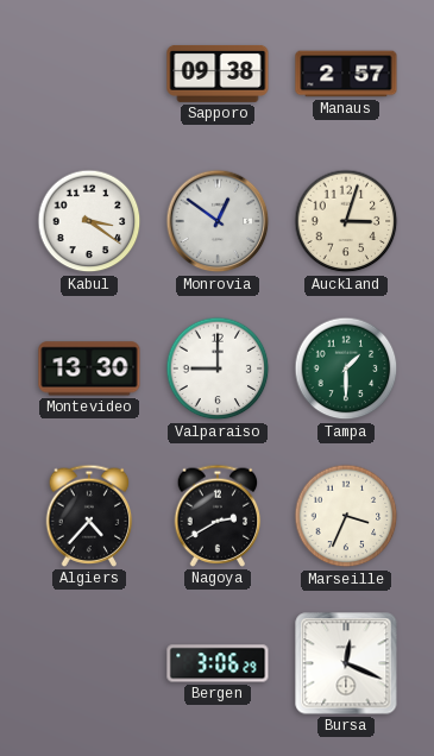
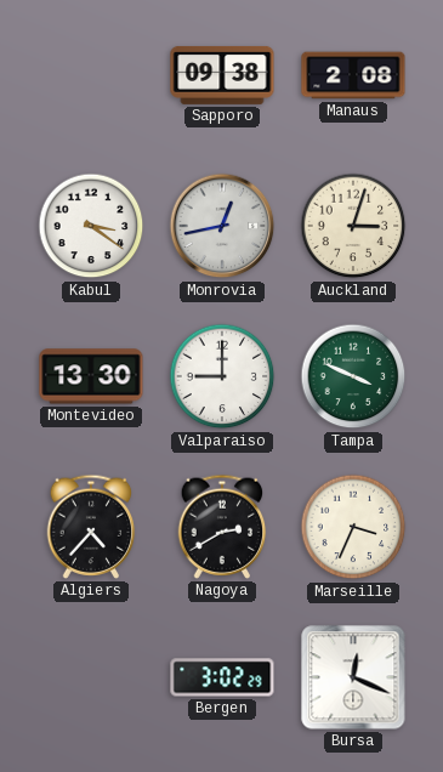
Manaus: 2:57 -> 2:08
Monrovia: 12:51 -> 12:43
Tampa: 1:30 -> 3:49
Bergen: 3:06 -> 3:02
